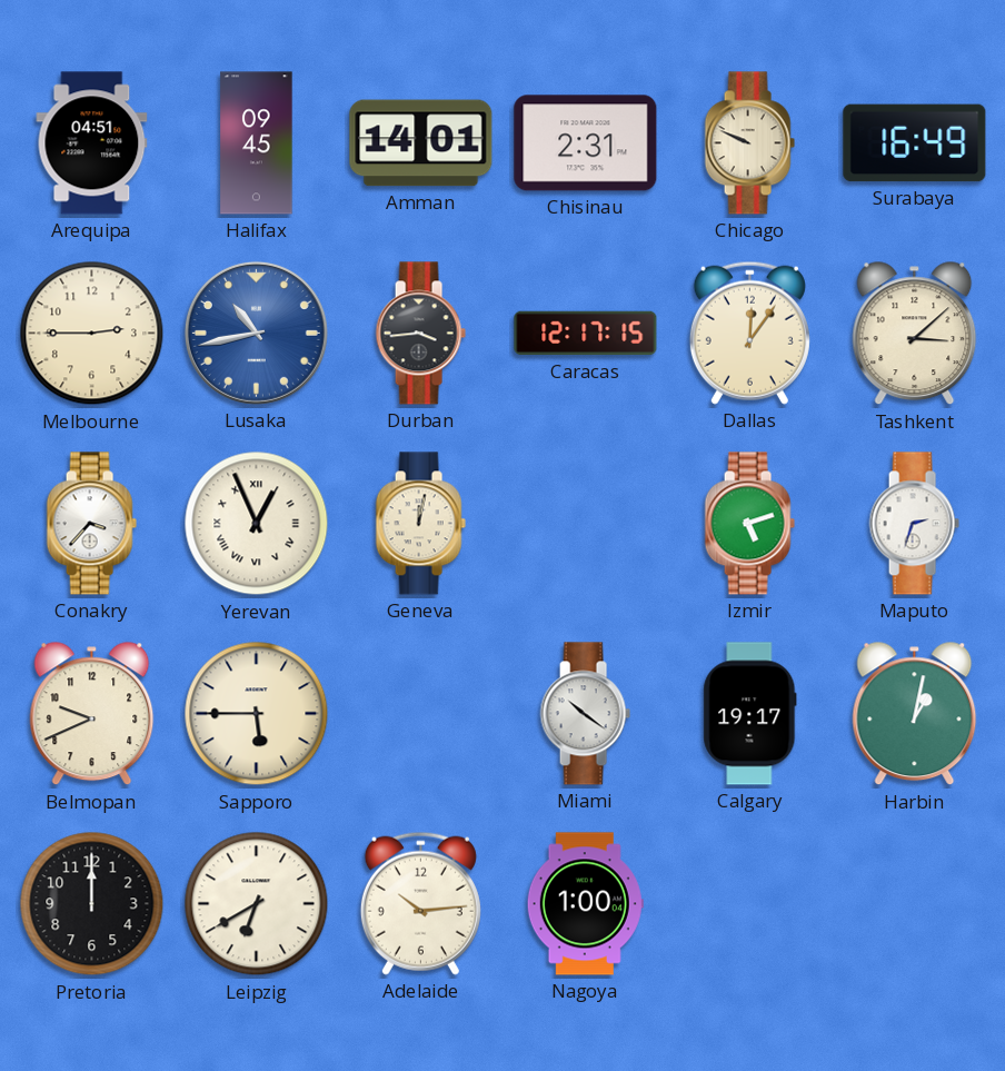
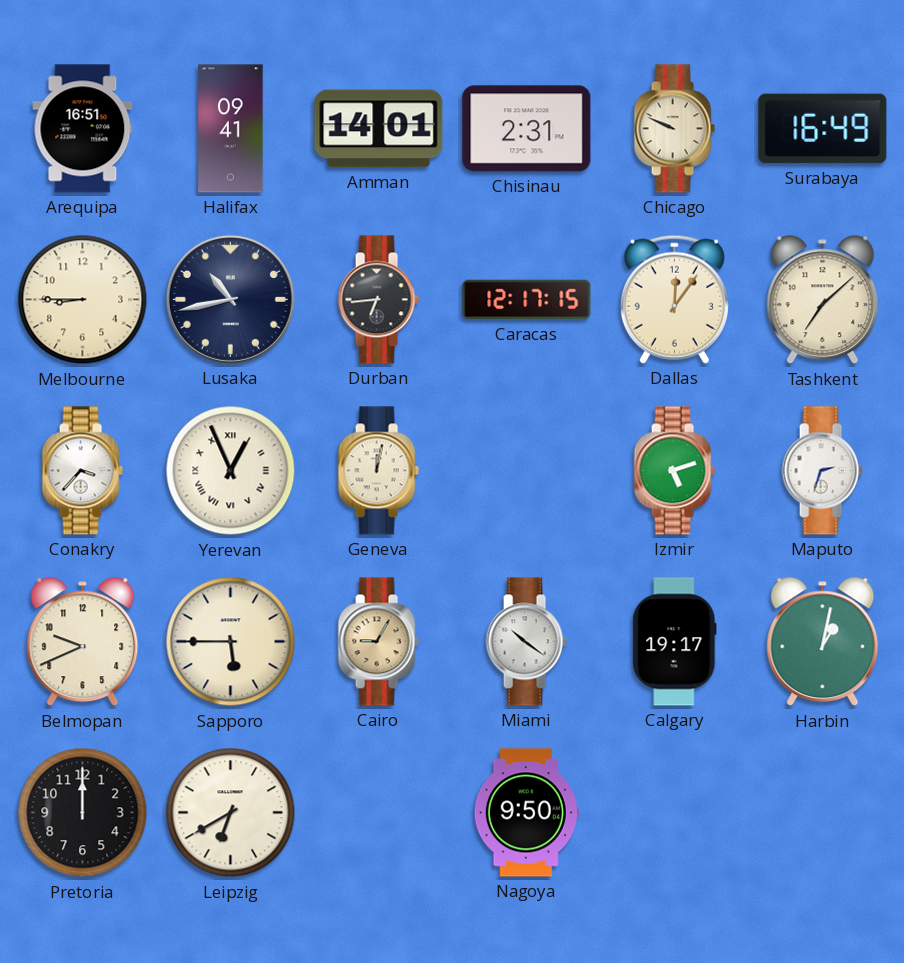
Arequipa: 04:51 -> 16:51
Halifax: 09:45 -> 09:41
Melbourne: 2:45 -> 8:45
Lusaka dial: blue -> navy
Durban: 3:44 -> 6:44
Tashkent: 3:08 -> 7:08
Cairo: none -> 9:05
Adelaide: 10:14 -> none
Nagoya: 1:00 -> 9:50
